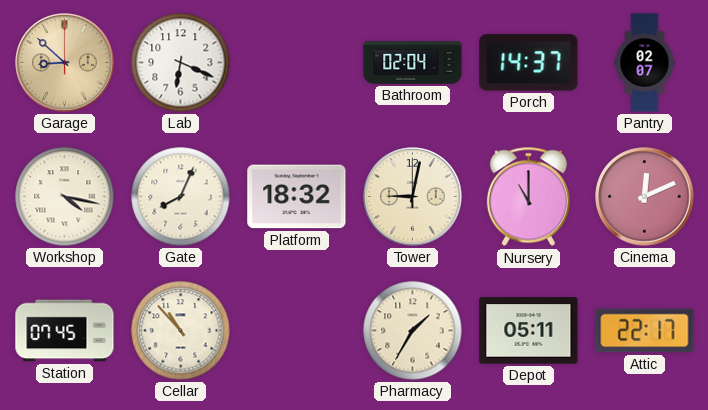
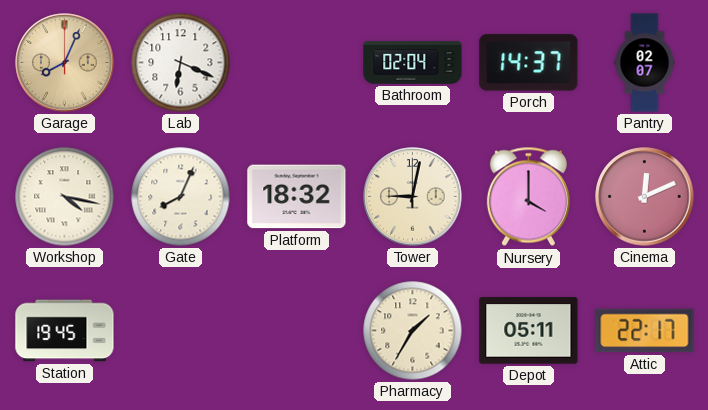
Garage: 8:52 -> 8:04
Nursery: 11:00 -> 4:00
Station: 07:45 -> 19:45
Cellar: 10:53 -> none
